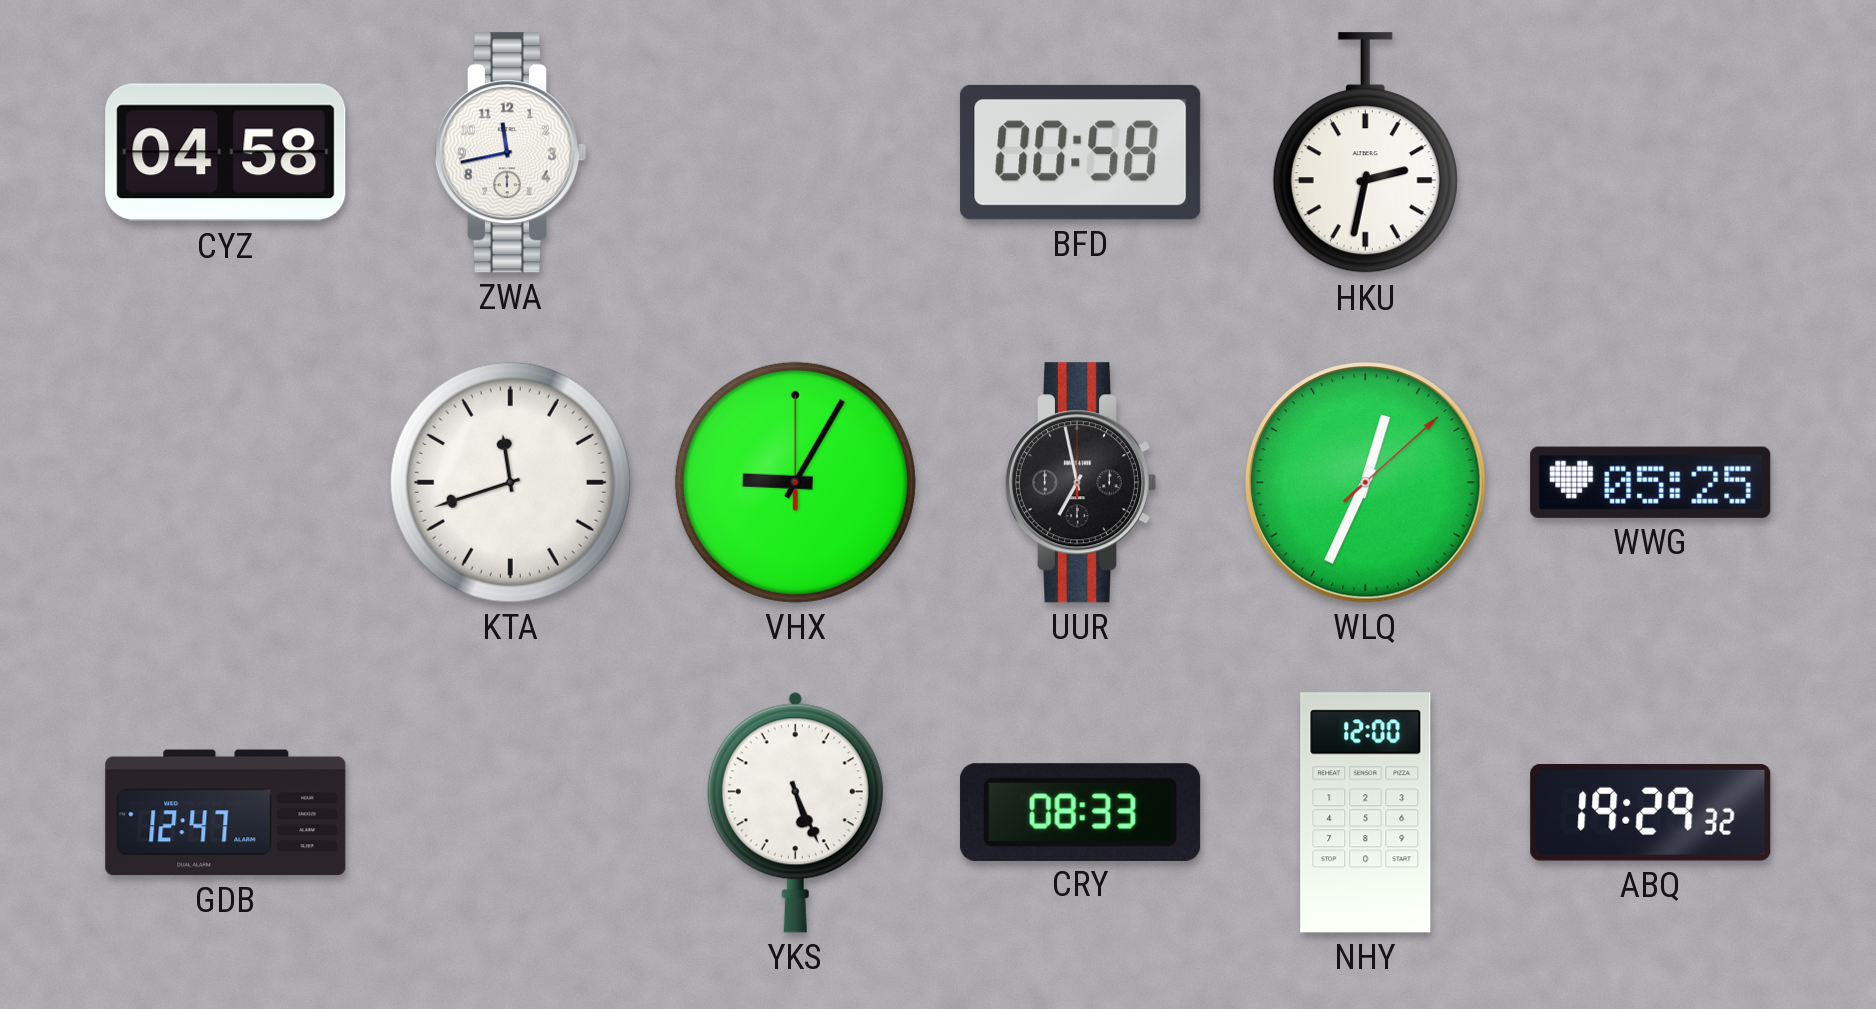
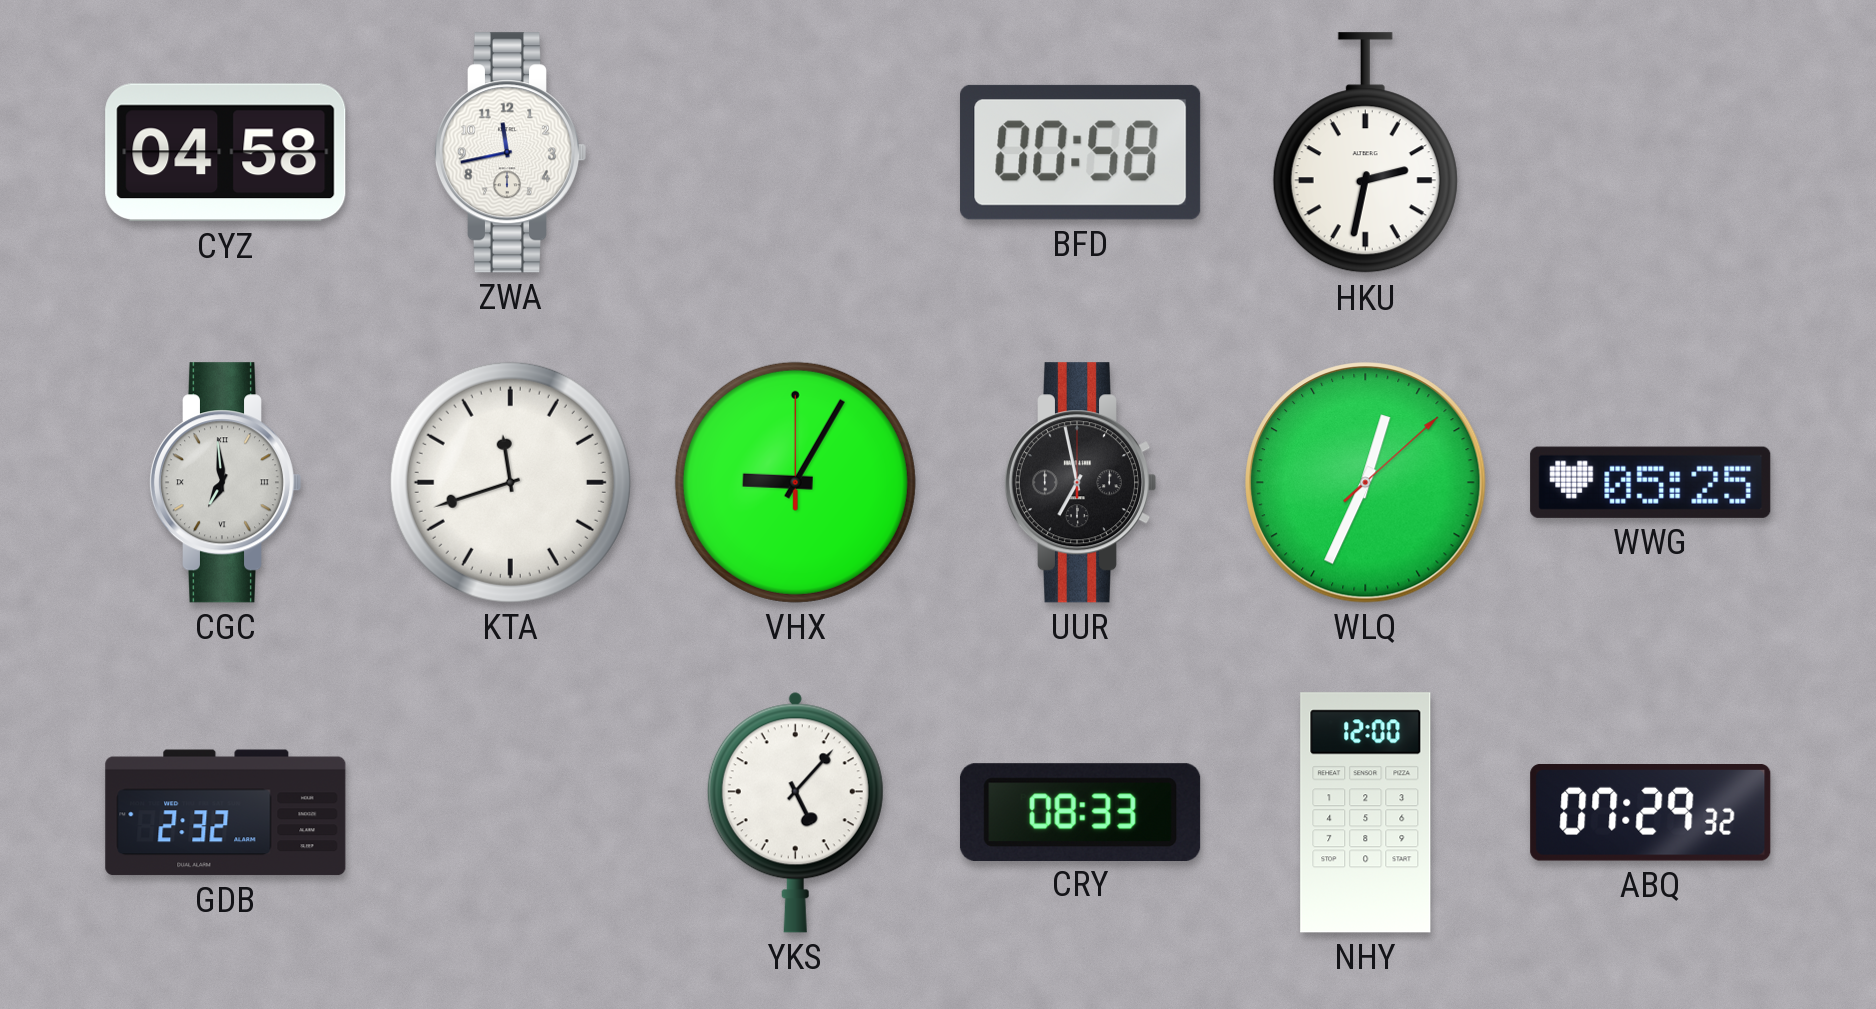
CGC: none -> 6:59
GDB: 12:47 -> 2:32
YKS: 5:26 -> 5:07
ABQ: 19:29 -> 07:29
